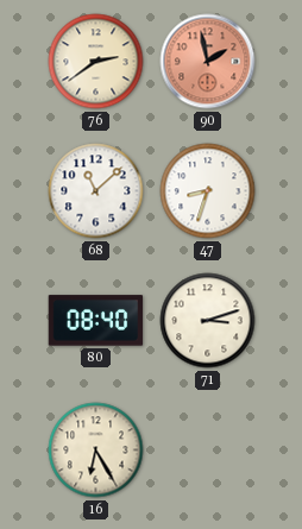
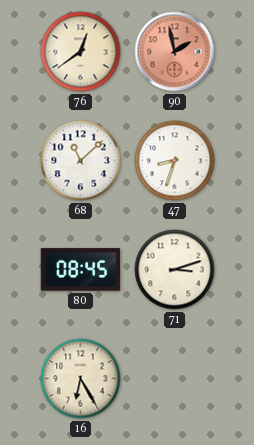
76: 2:39 -> 12:39
80: 08:40 -> 08:45
